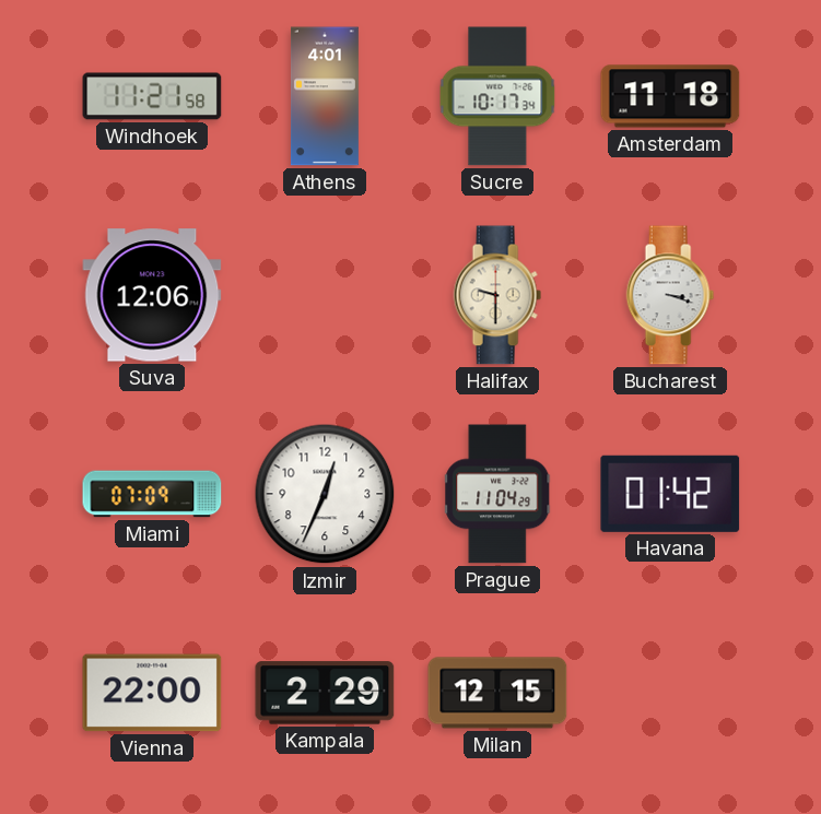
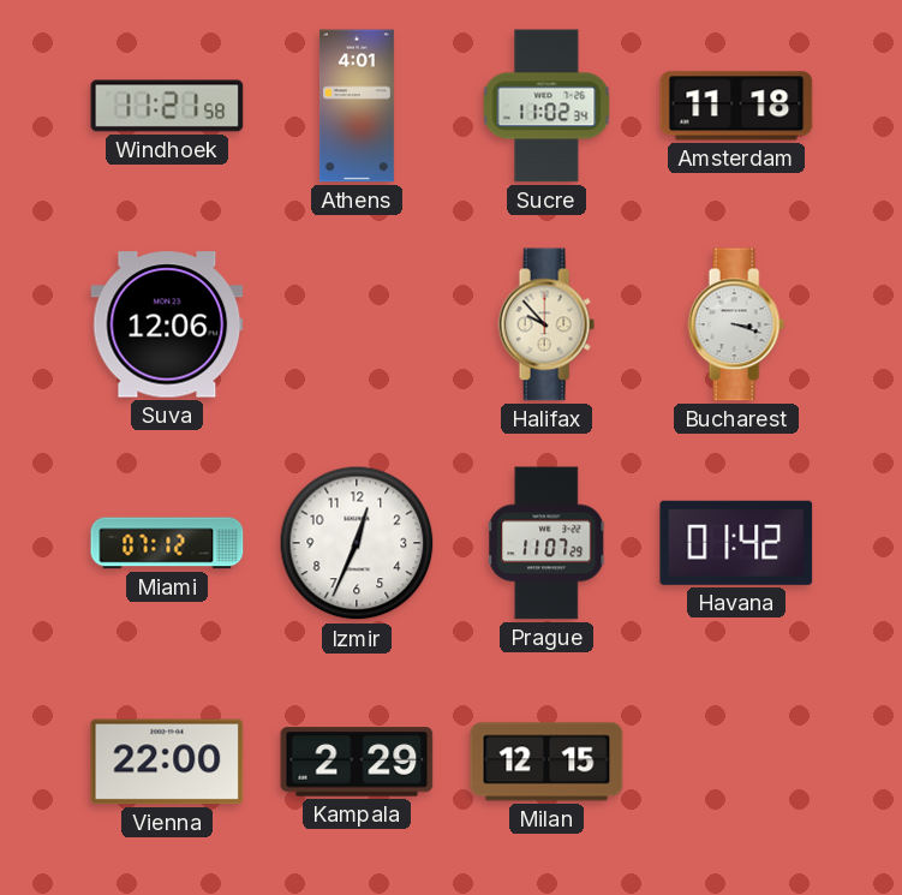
Sucre: 10:17 -> 11:02
Halifax: 9:30 -> 9:53
Miami: 07:09 -> 07:12
Prague: 11:04 -> 11:07
